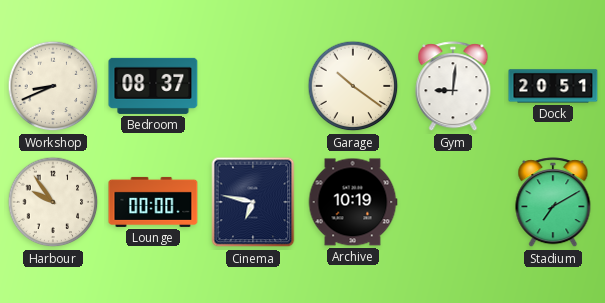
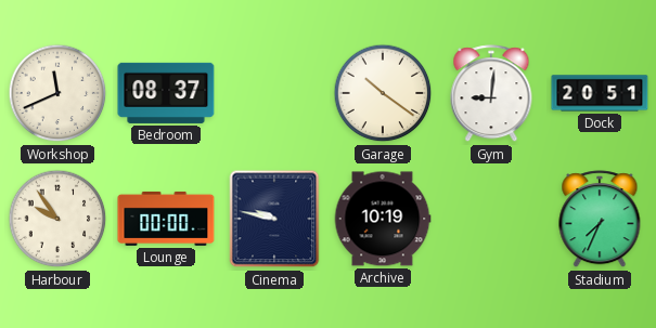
Workshop: 8:41 -> 11:41
Cinema: 6:47 -> 9:47
Stadium: 7:10 -> 7:34
